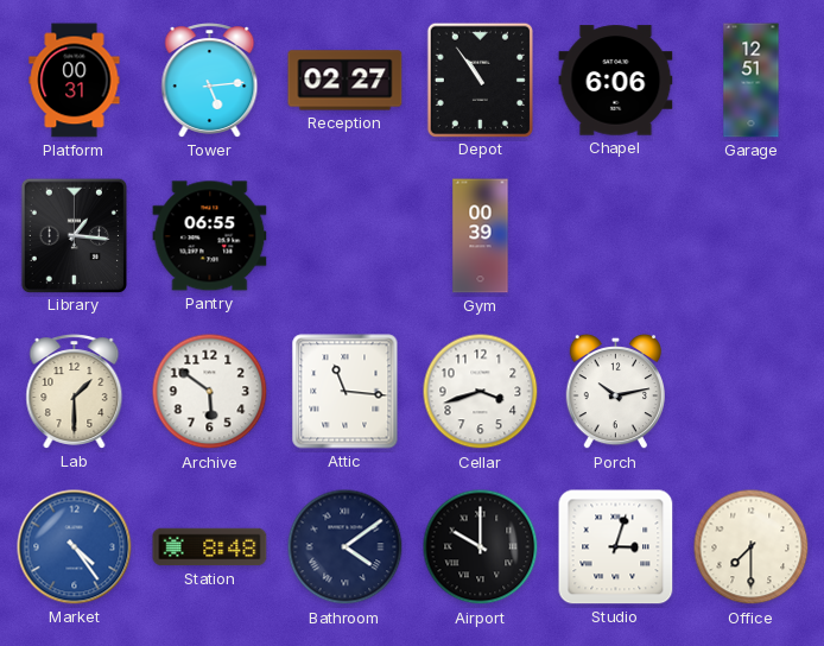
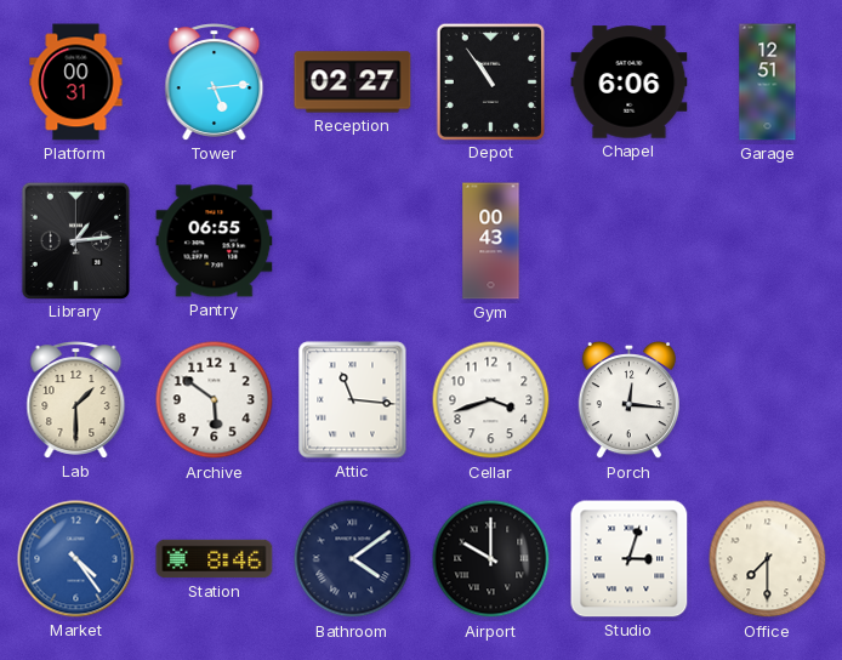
Library: 1:16 -> 1:14
Gym: 00:39 -> 00:43
Porch: 10:13 -> 12:16
Station: 8:48 -> 8:46
